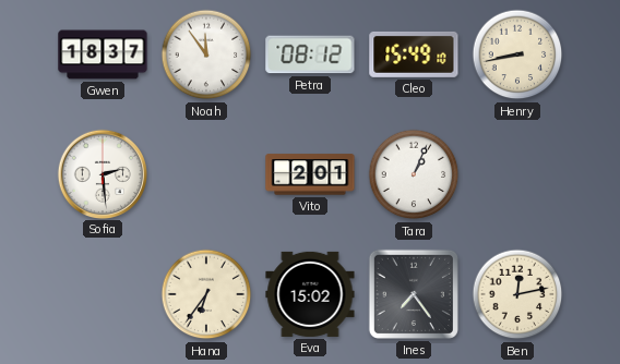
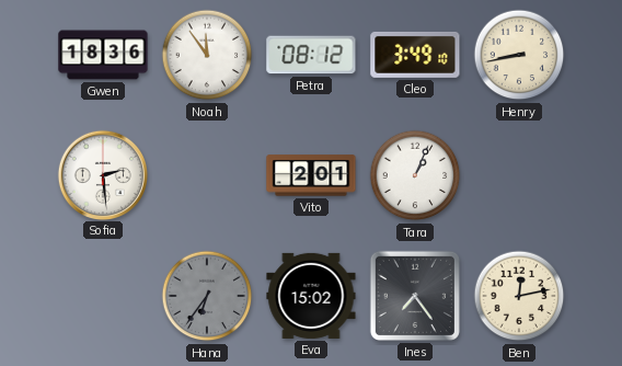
Gwen: 18:37 -> 18:36
Cleo: 15:49 -> 3:49
Hana dial: cream -> grey
